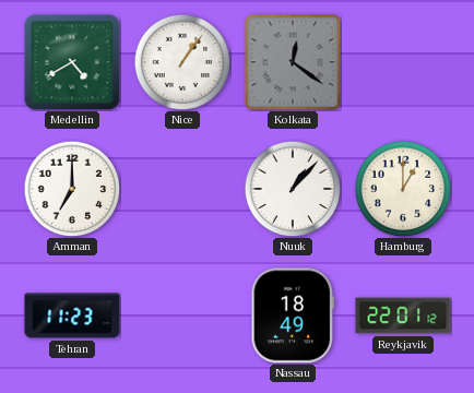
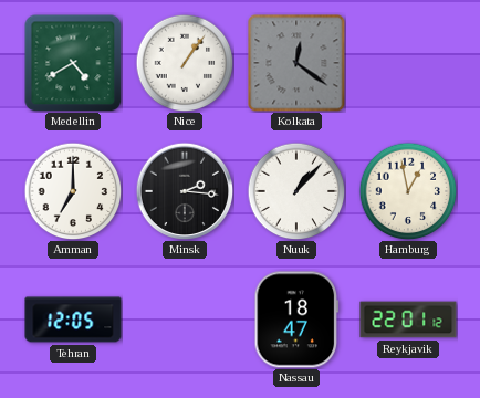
Minsk: none -> 2:16
Hamburg: 1:00 -> 12:58
Tehran: 11:23 -> 12:05
Nassau: 18:49 -> 18:47
